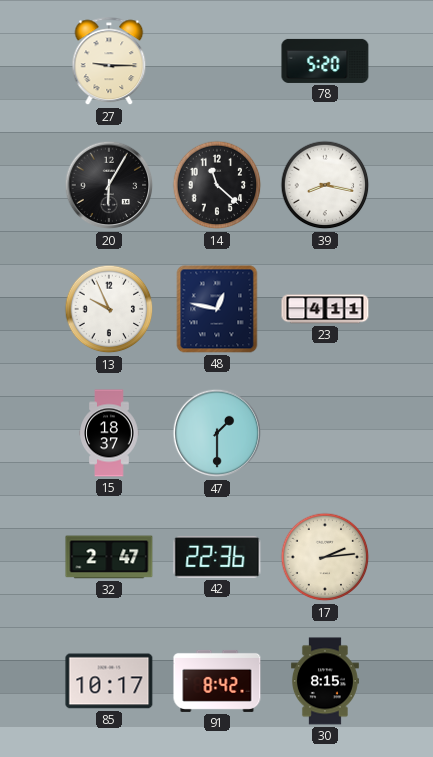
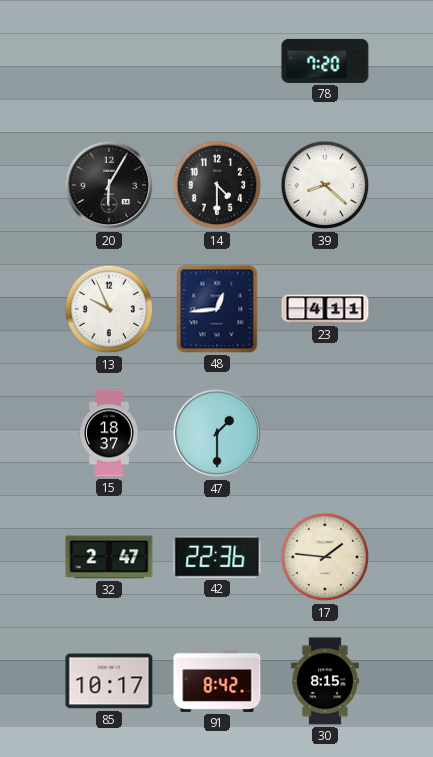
27: 9:15 -> none
78: 5:20 -> 7:20
14: 11:22 -> 4:30
39: 8:17 -> 8:22
48: 12:47 -> 12:44
17: 2:14 -> 1:46
